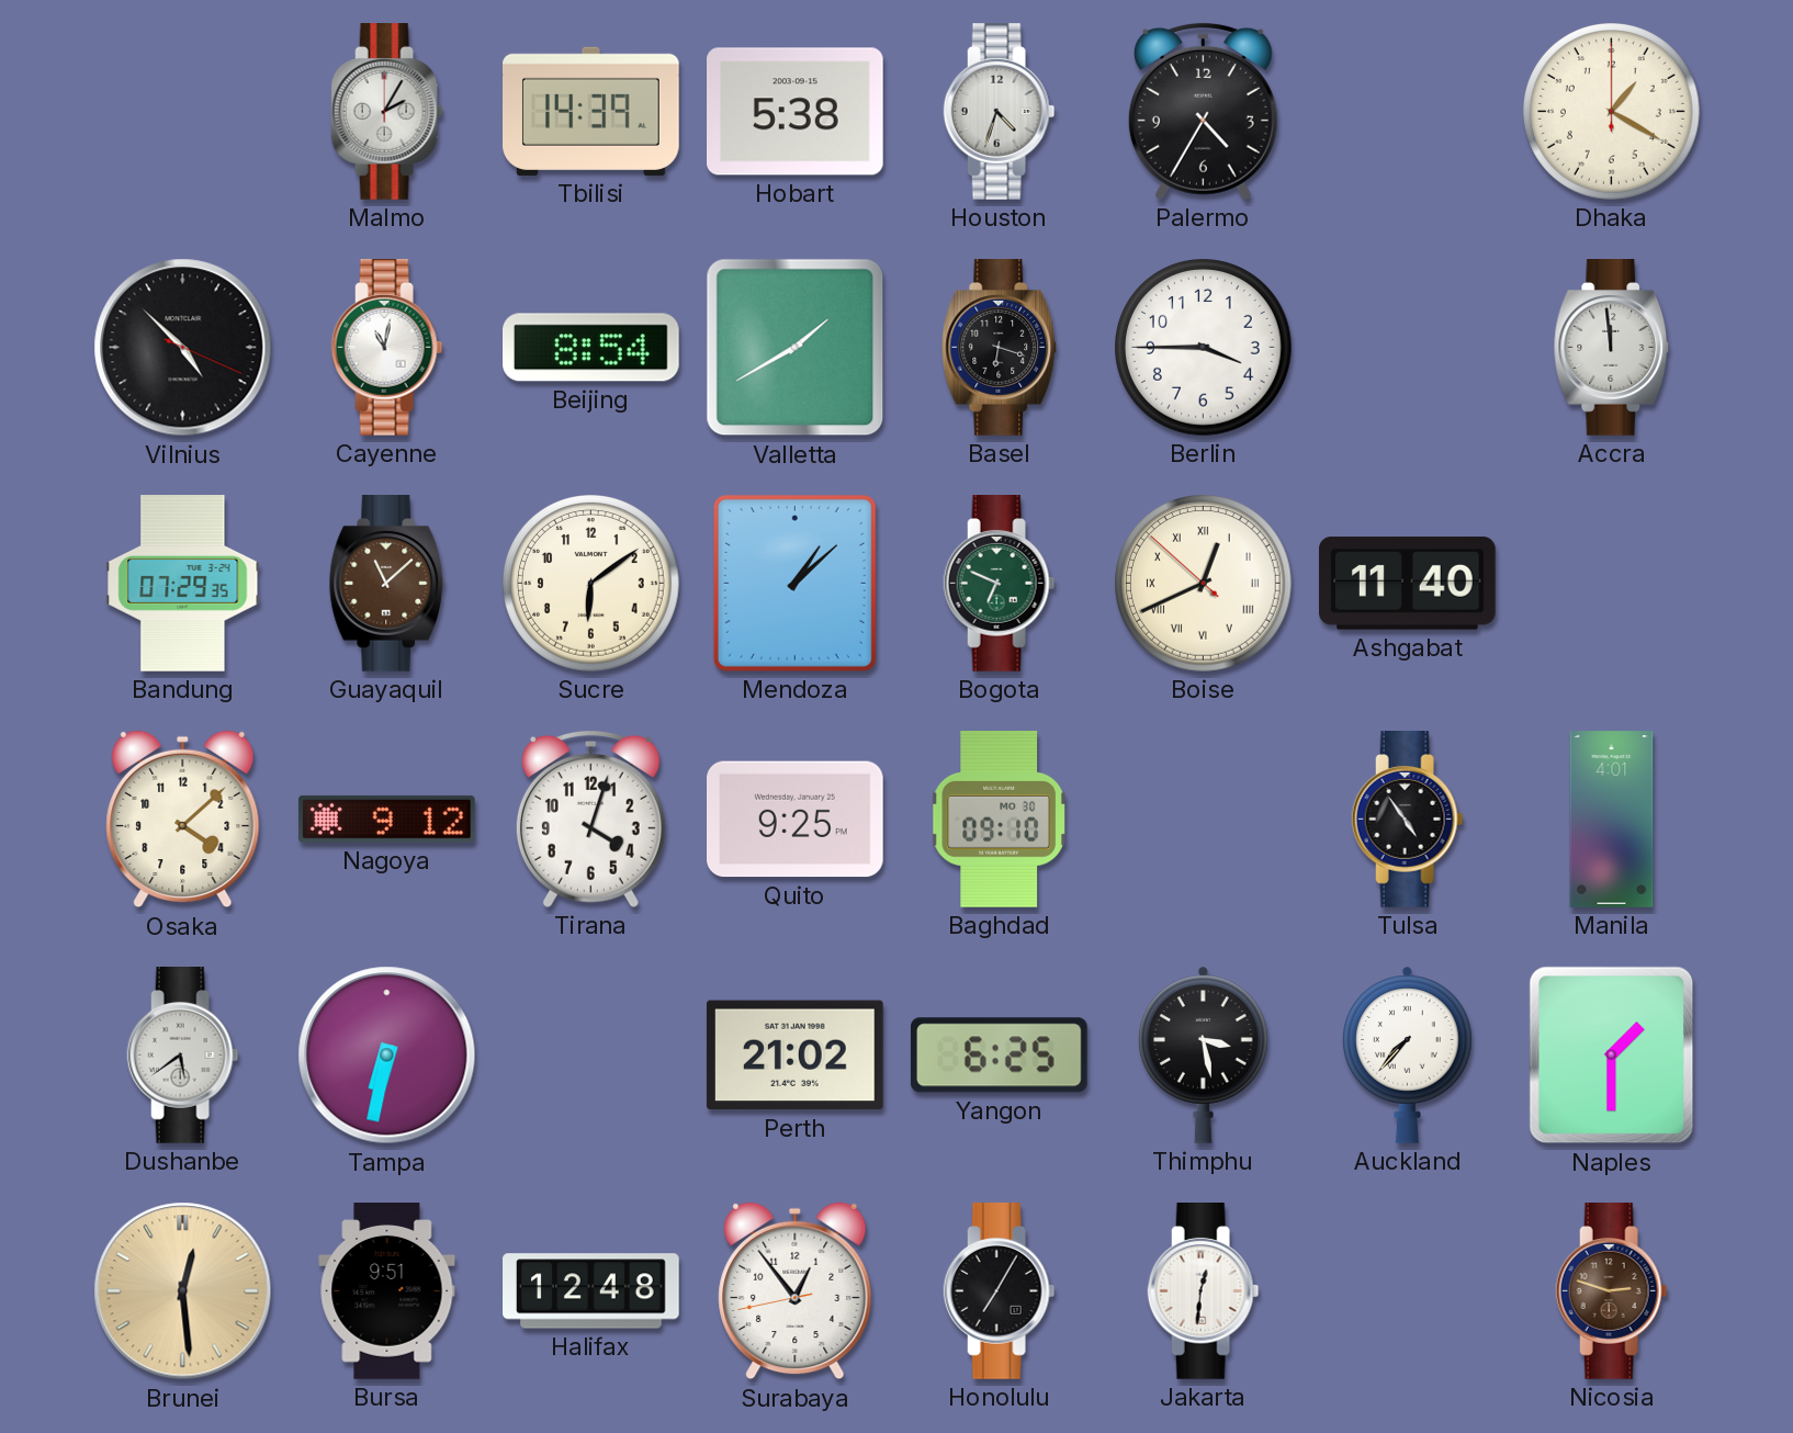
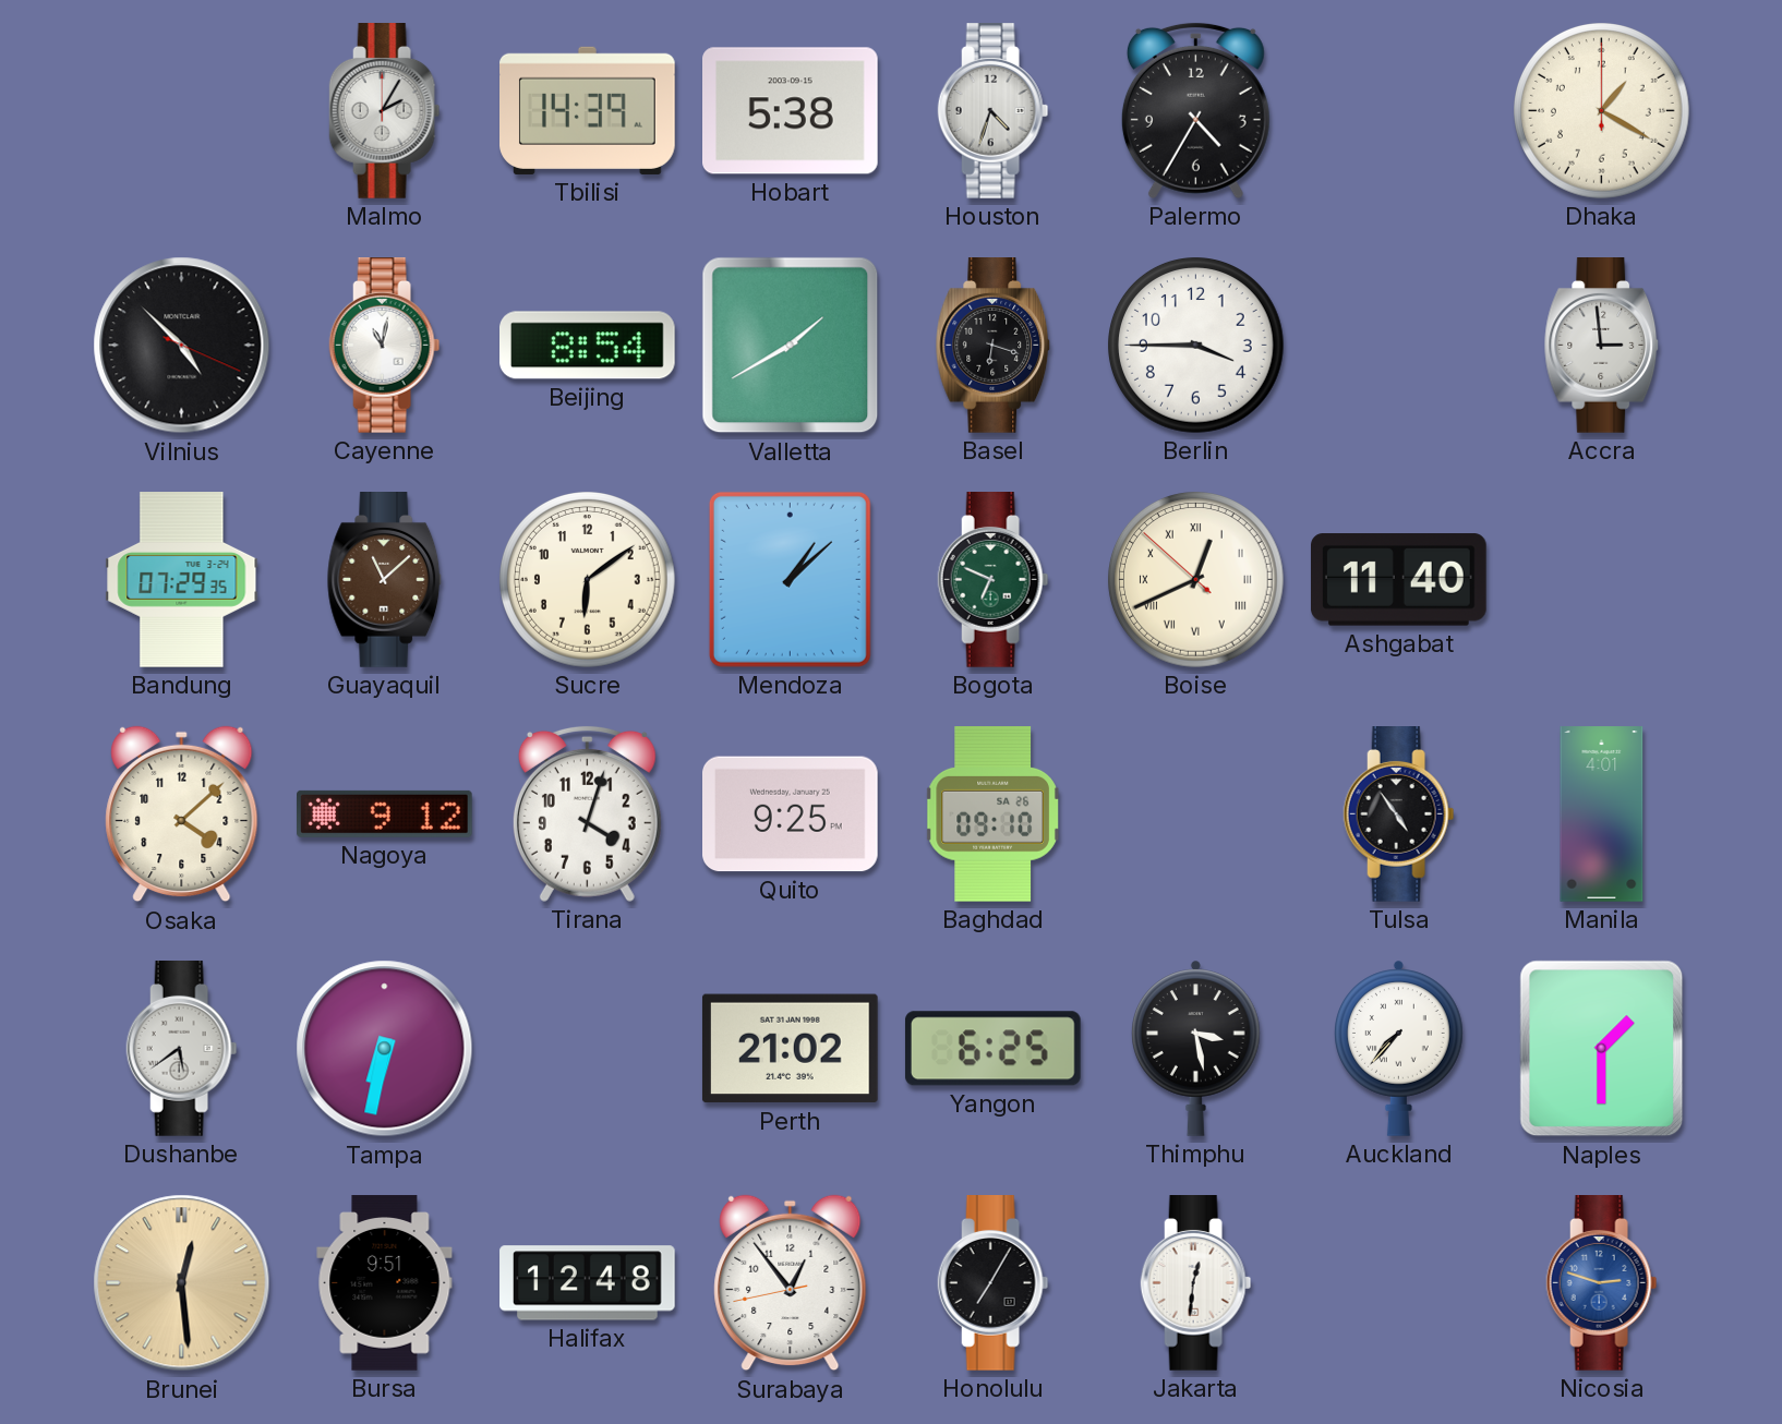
Accra: 11:59 -> 2:59
Baghdad date: MO 30 -> SA 26
Nicosia dial: brown -> blue
